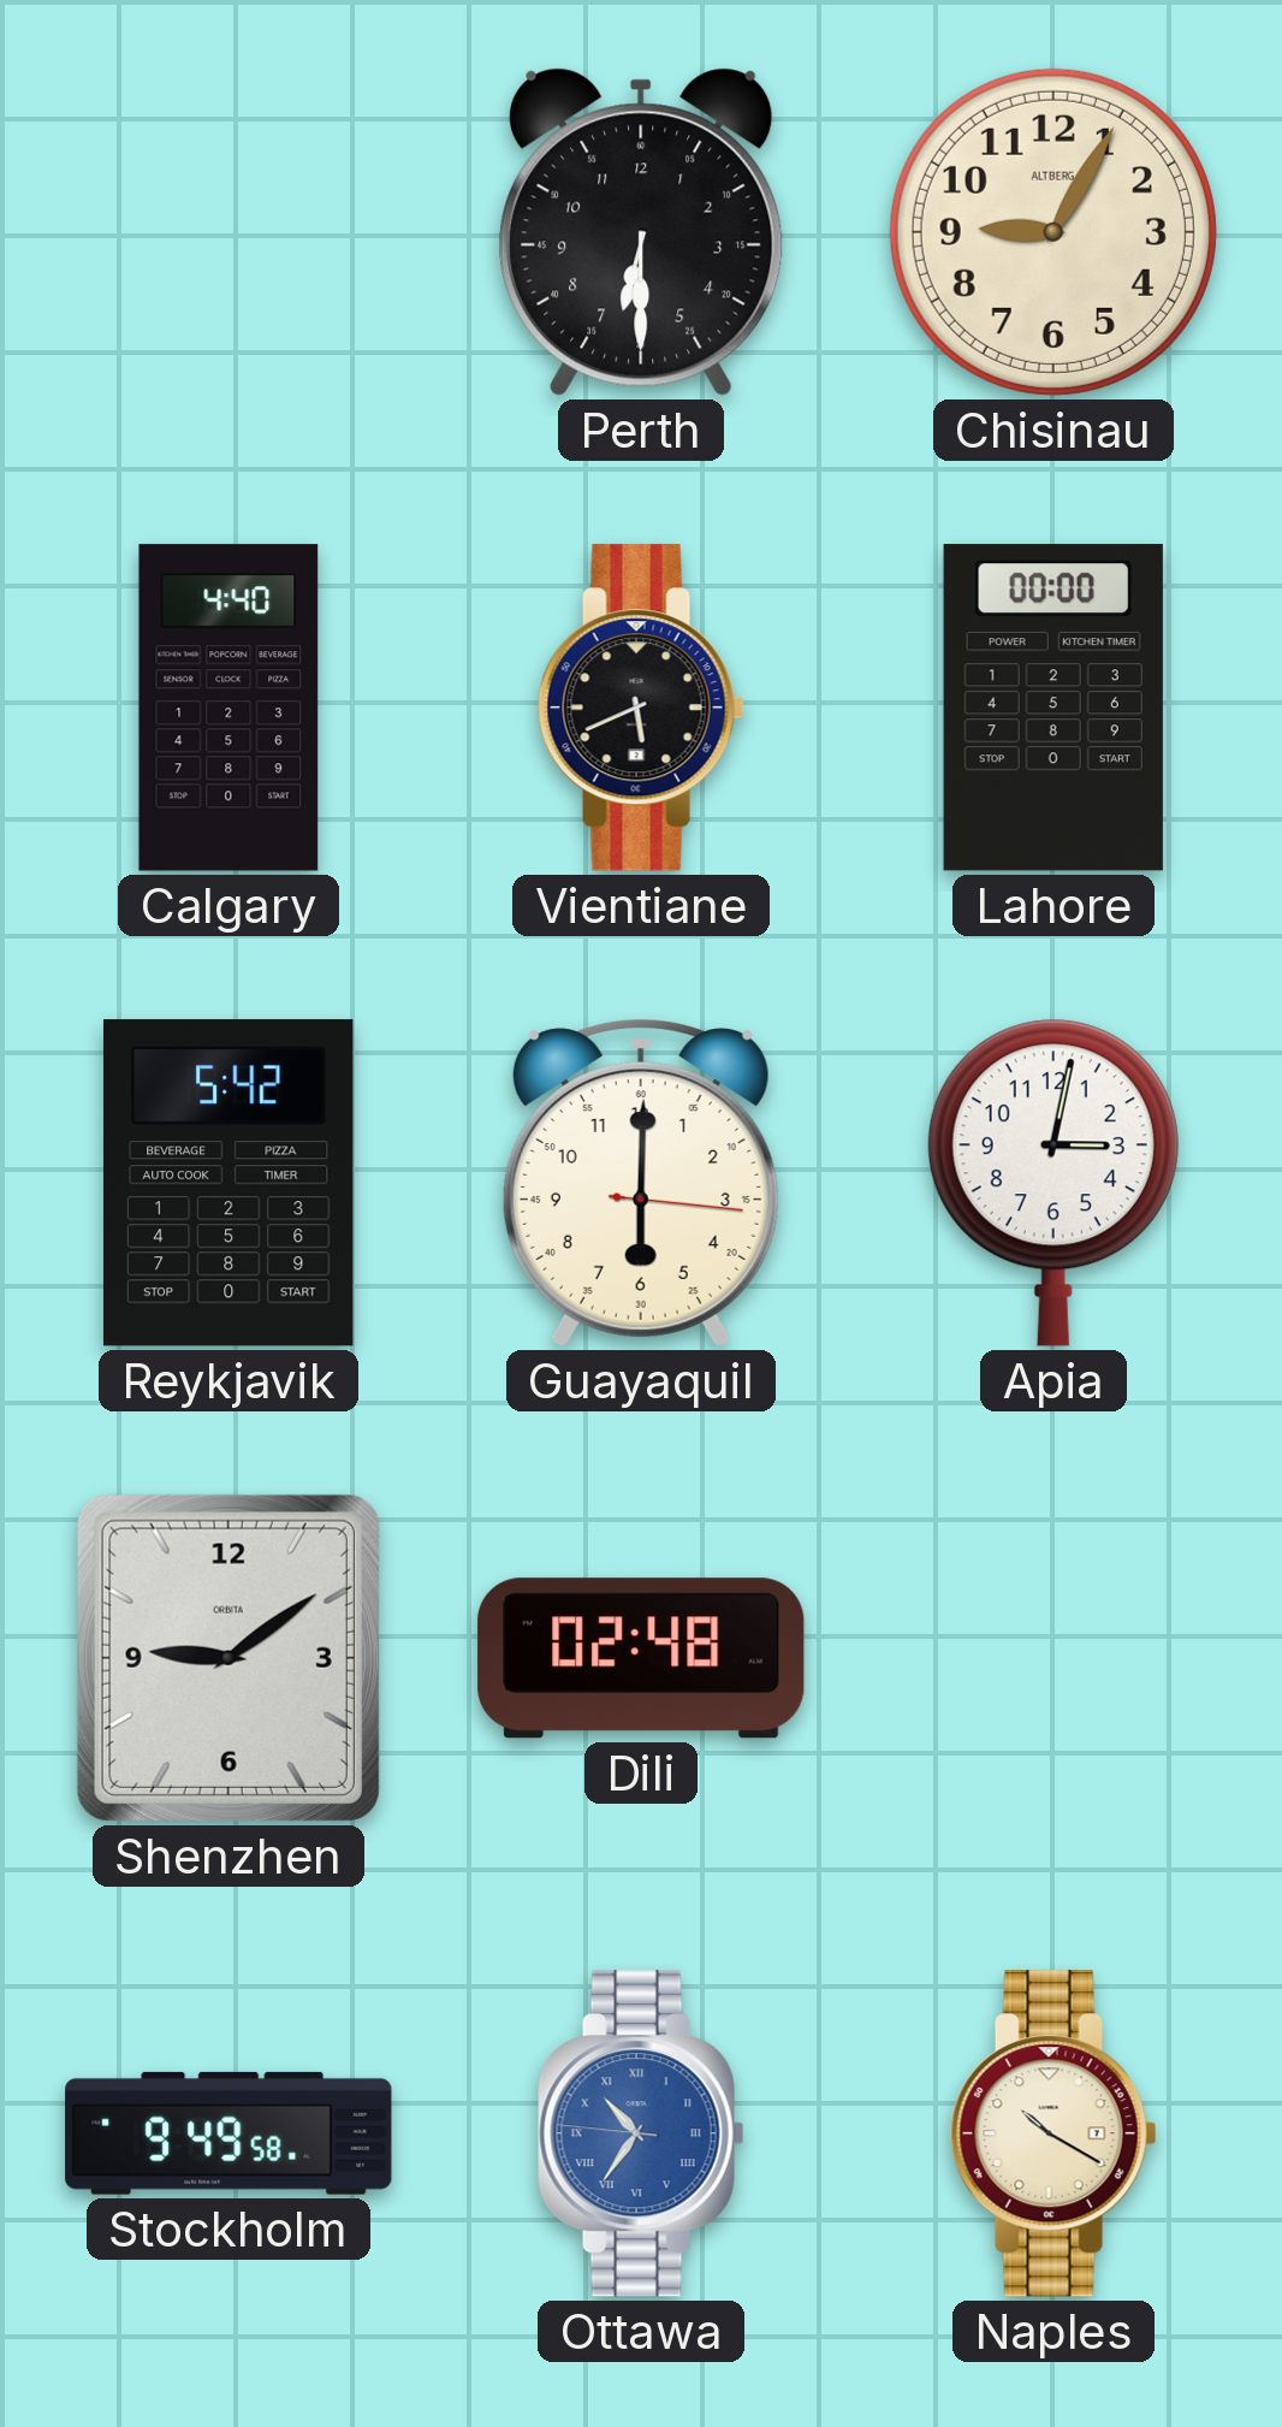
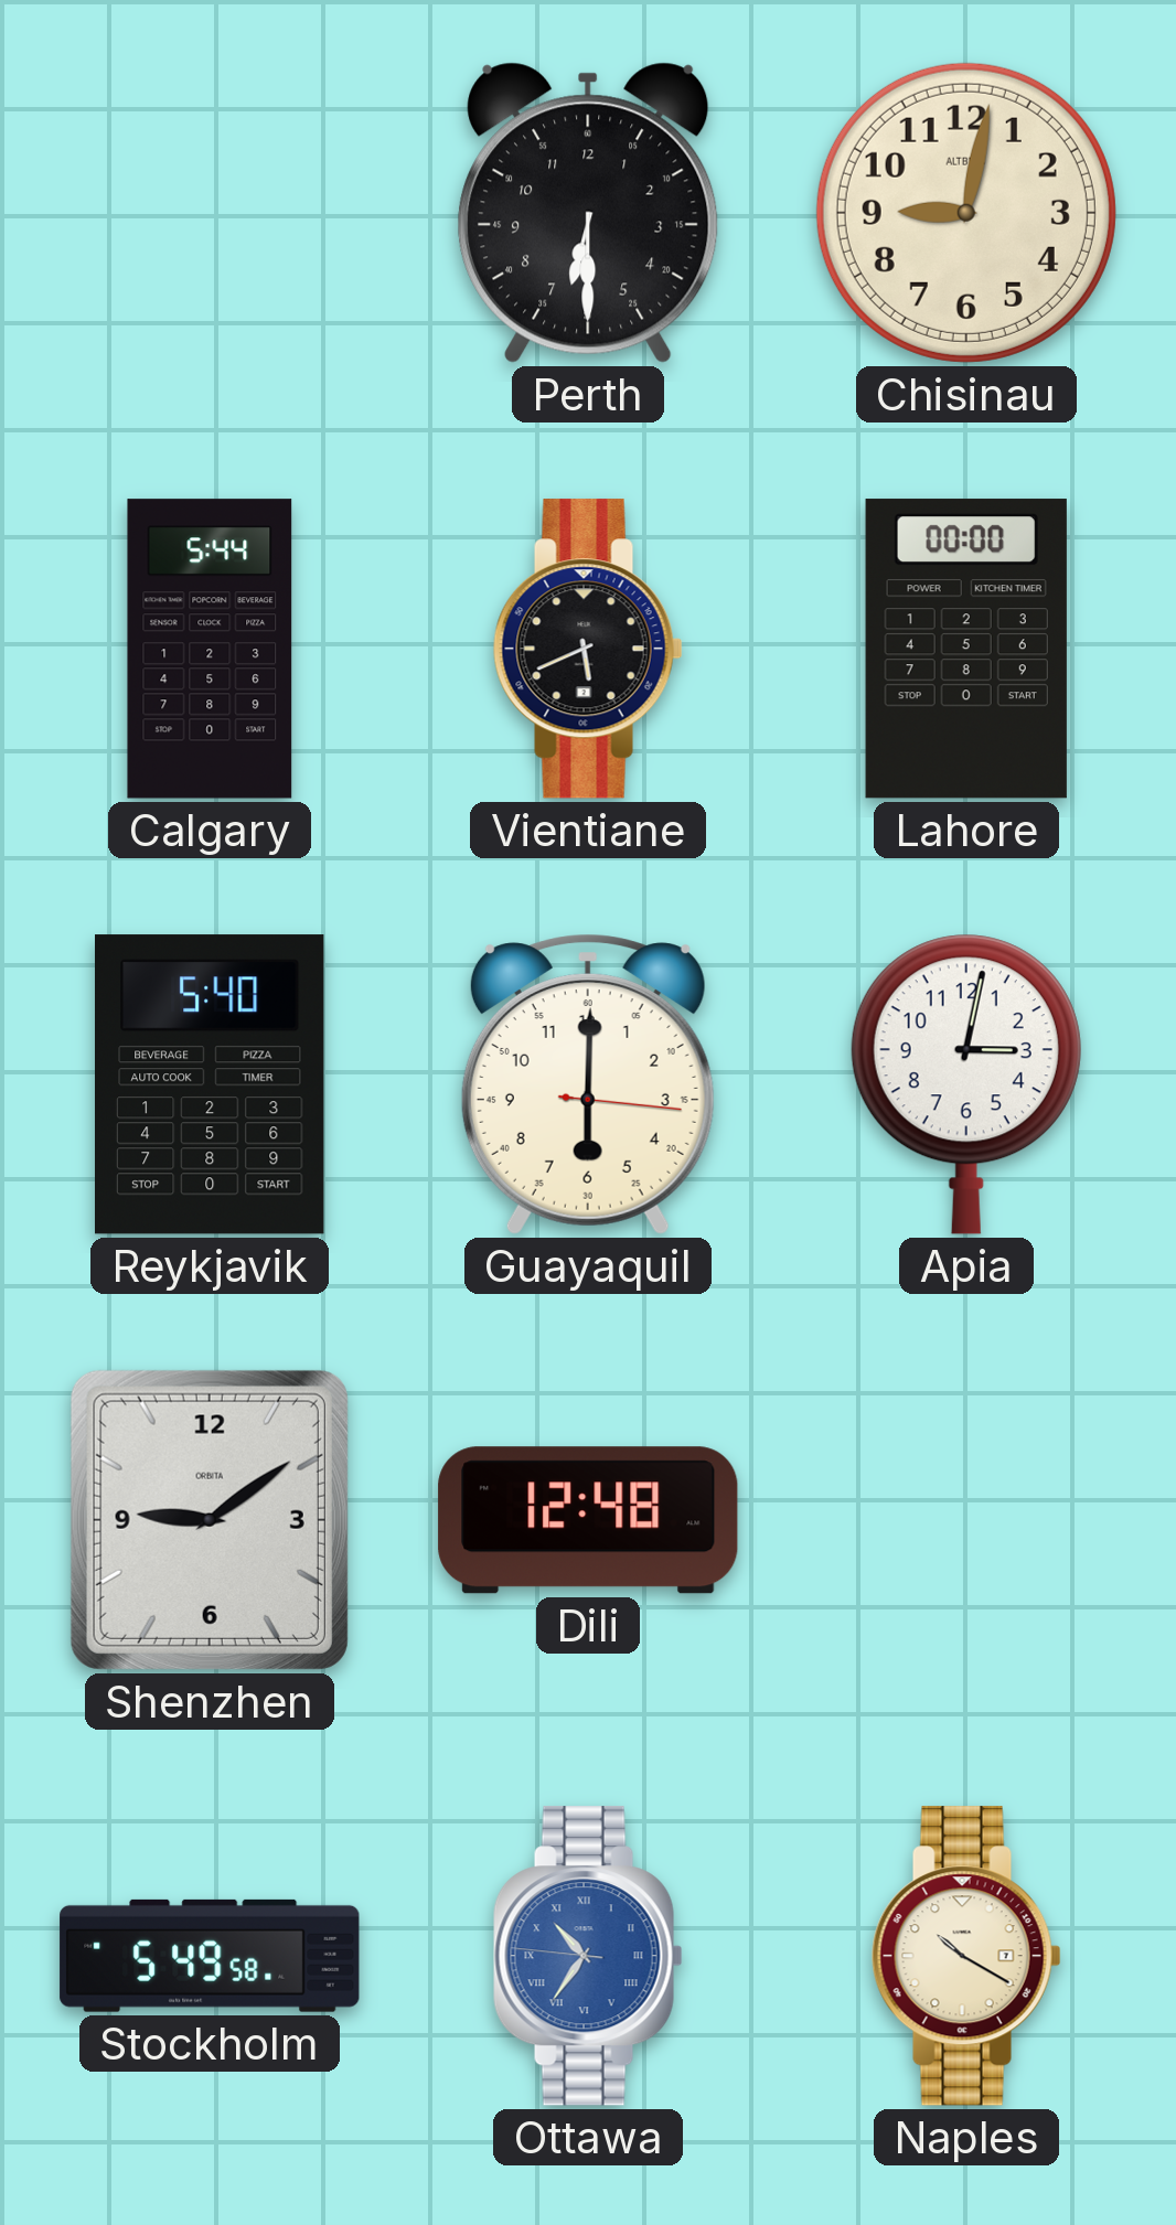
Chisinau: 9:05 -> 9:02
Calgary: 4:40 -> 5:44
Reykjavik: 5:42 -> 5:40
Dili: 02:48 -> 12:48
Stockholm: 9:49 -> 5:49
